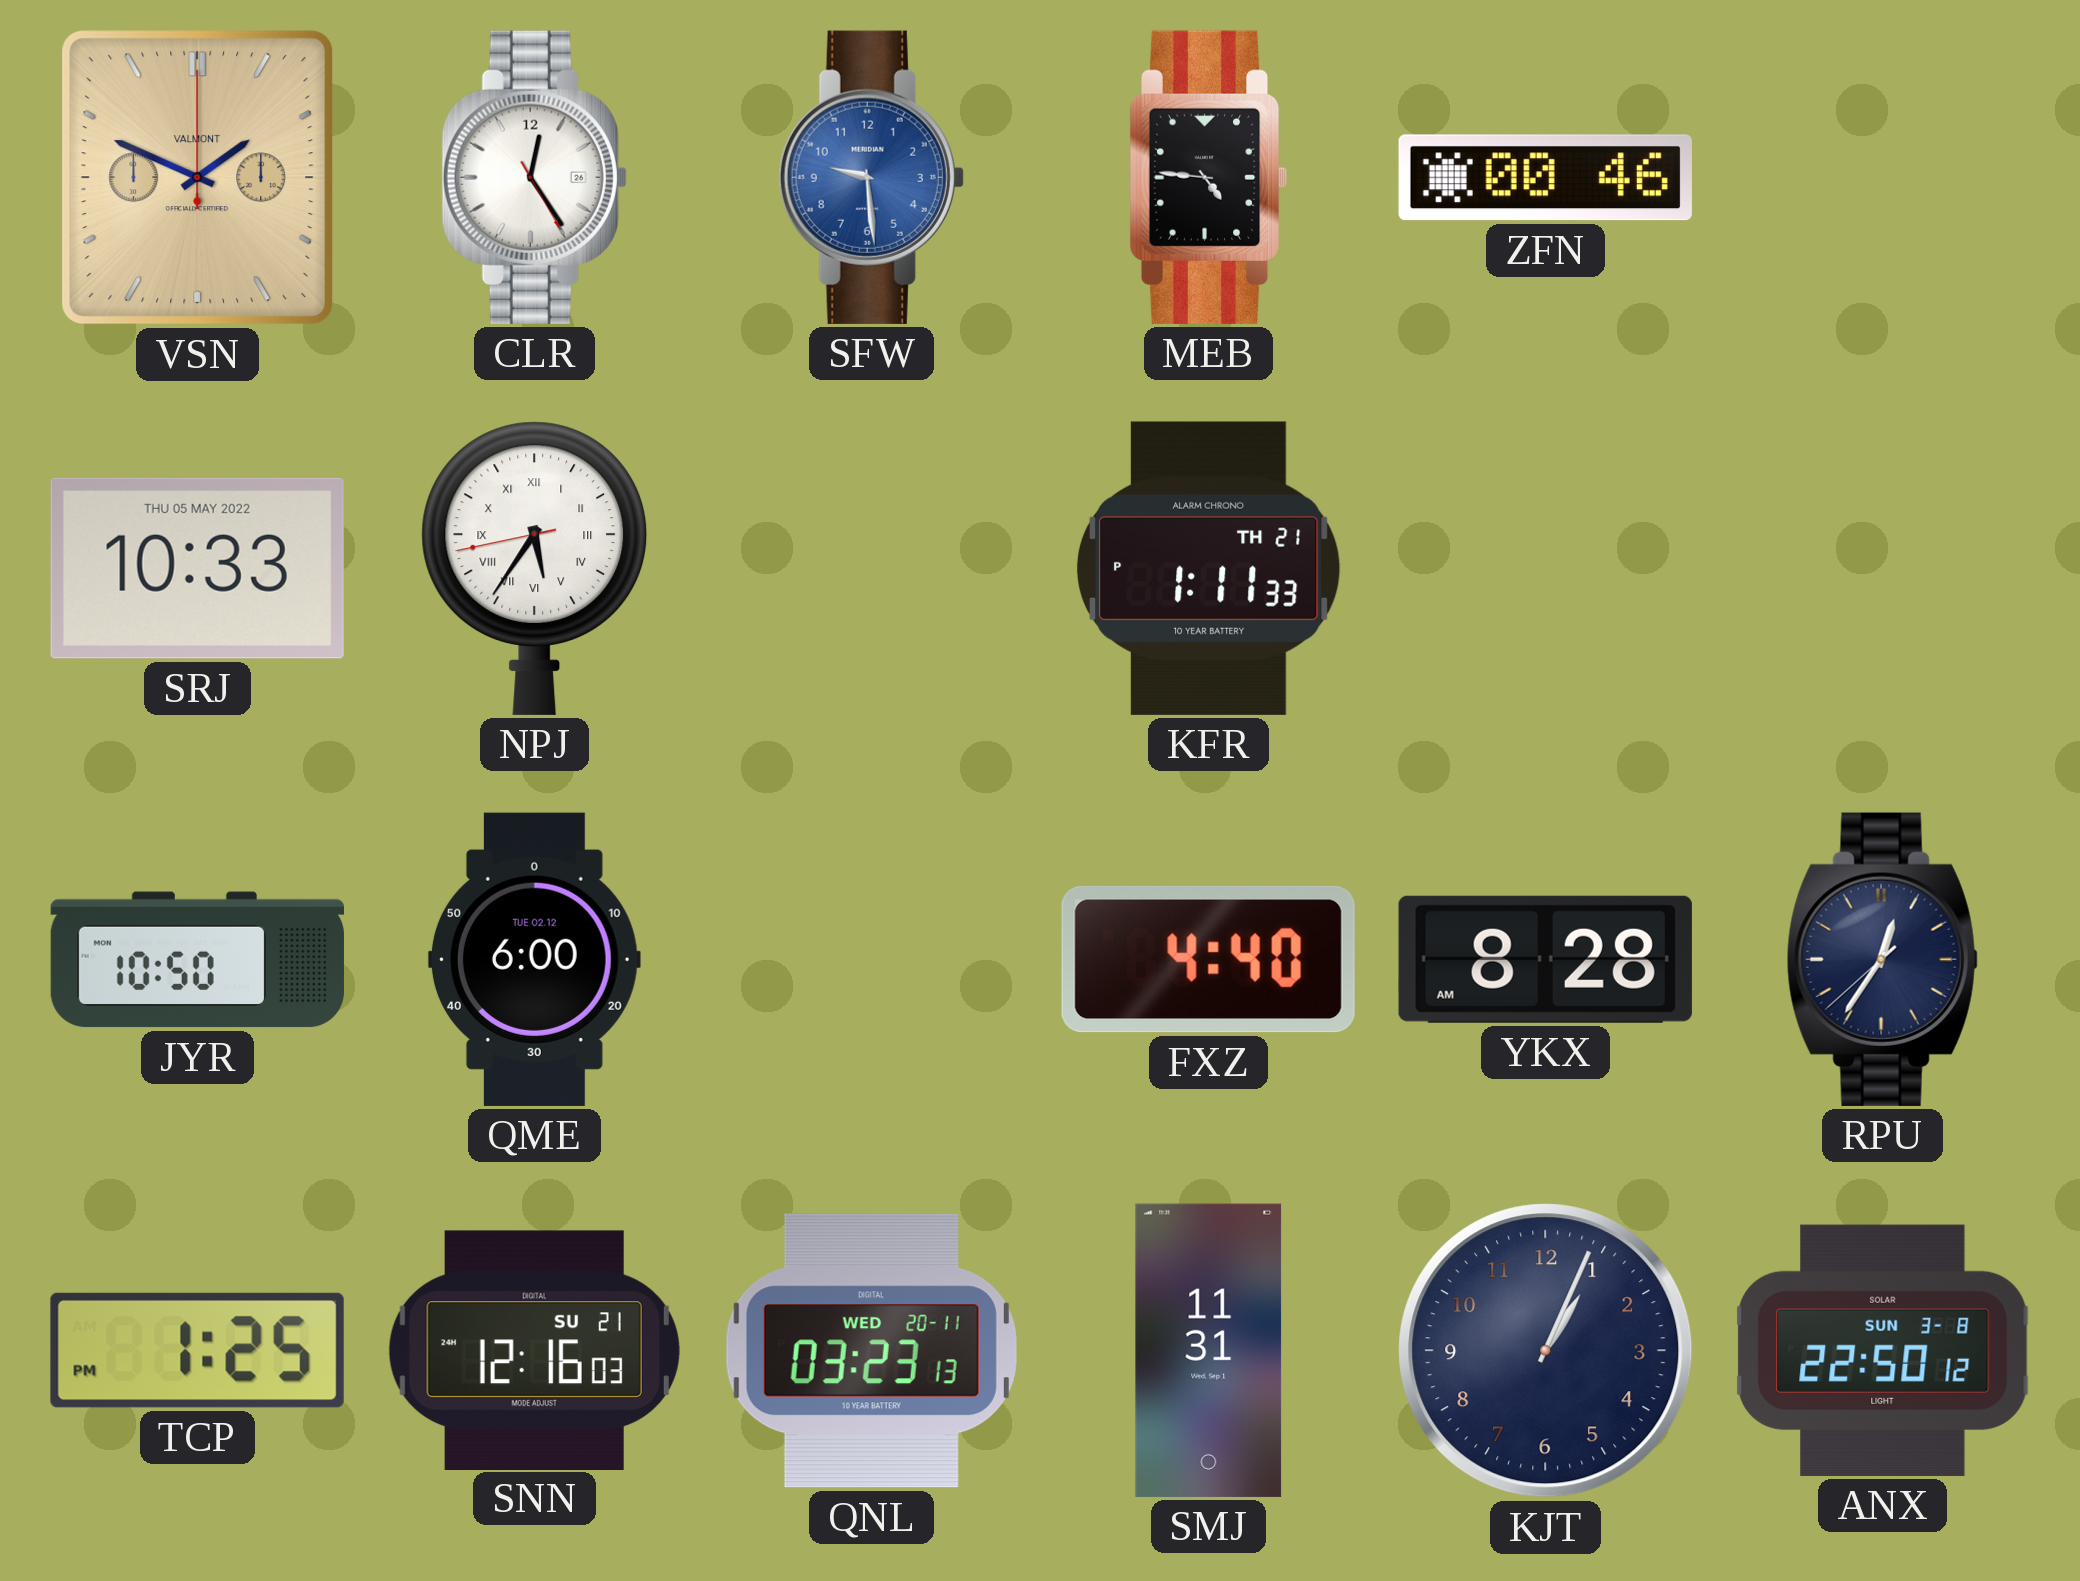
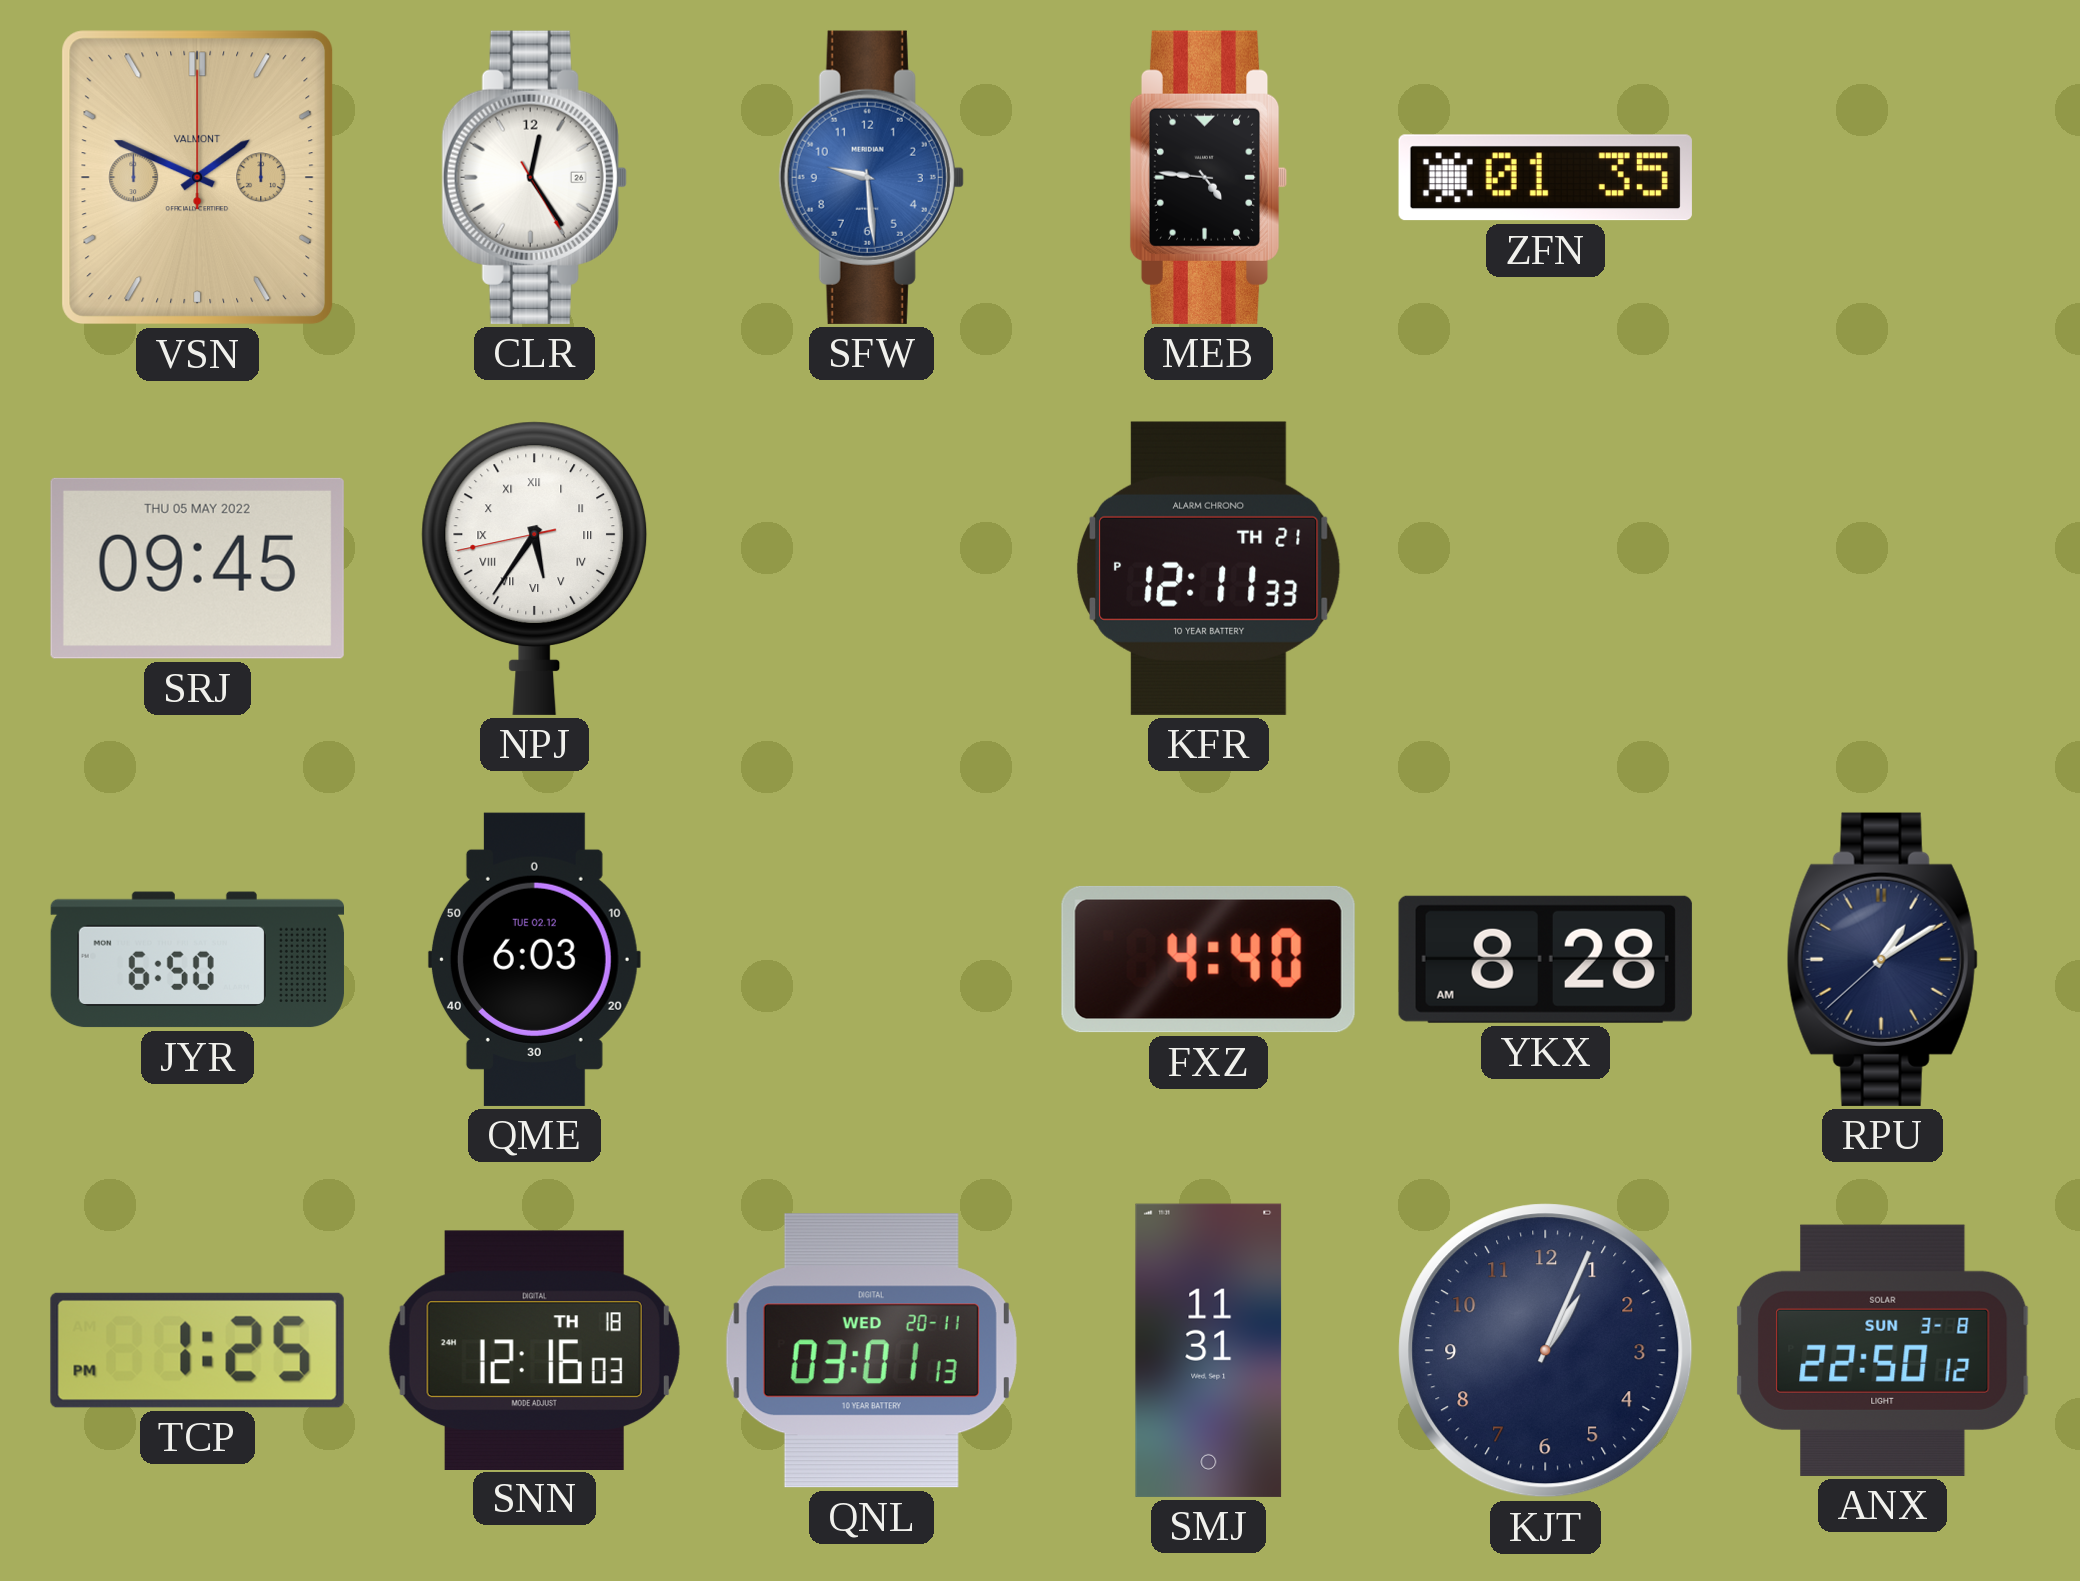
ZFN: 00:46 -> 01:35
SRJ: 10:33 -> 09:45
KFR: 1:11 -> 12:11
JYR: 10:50 -> 6:50
QME: 6:00 -> 6:03
RPU: 12:35 -> 1:09
SNN date: SU 21 -> TH 18
QNL: 03:23 -> 03:01
